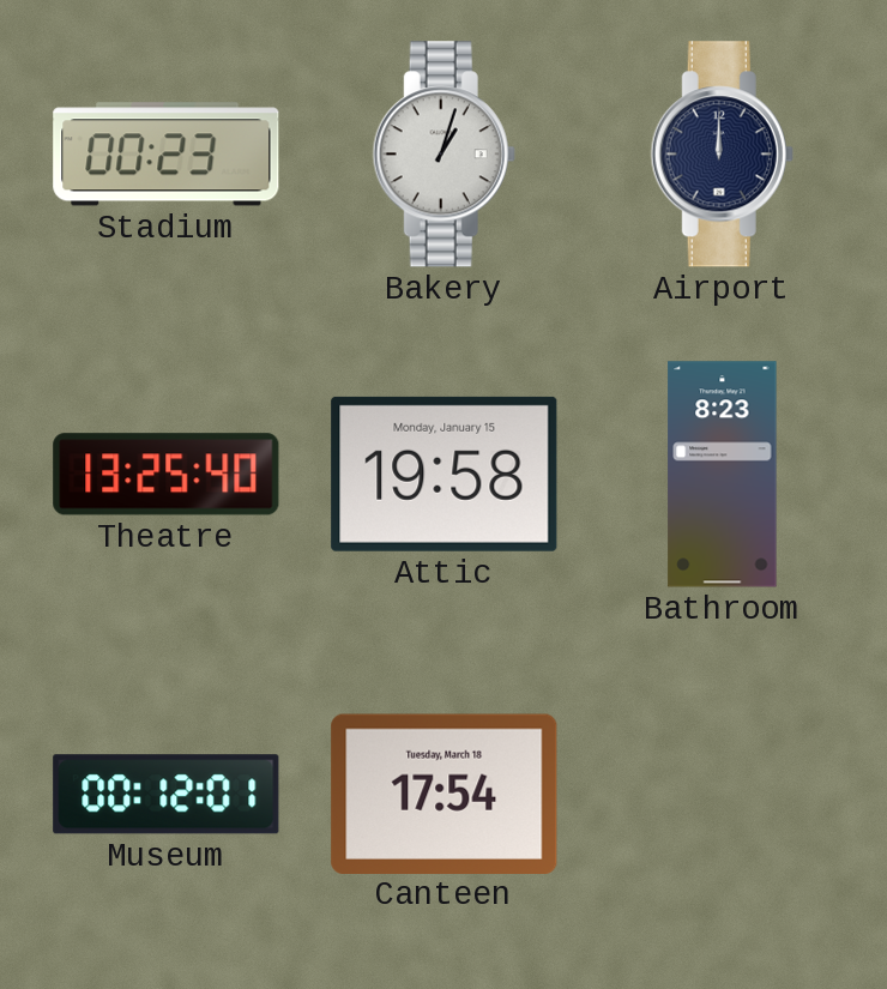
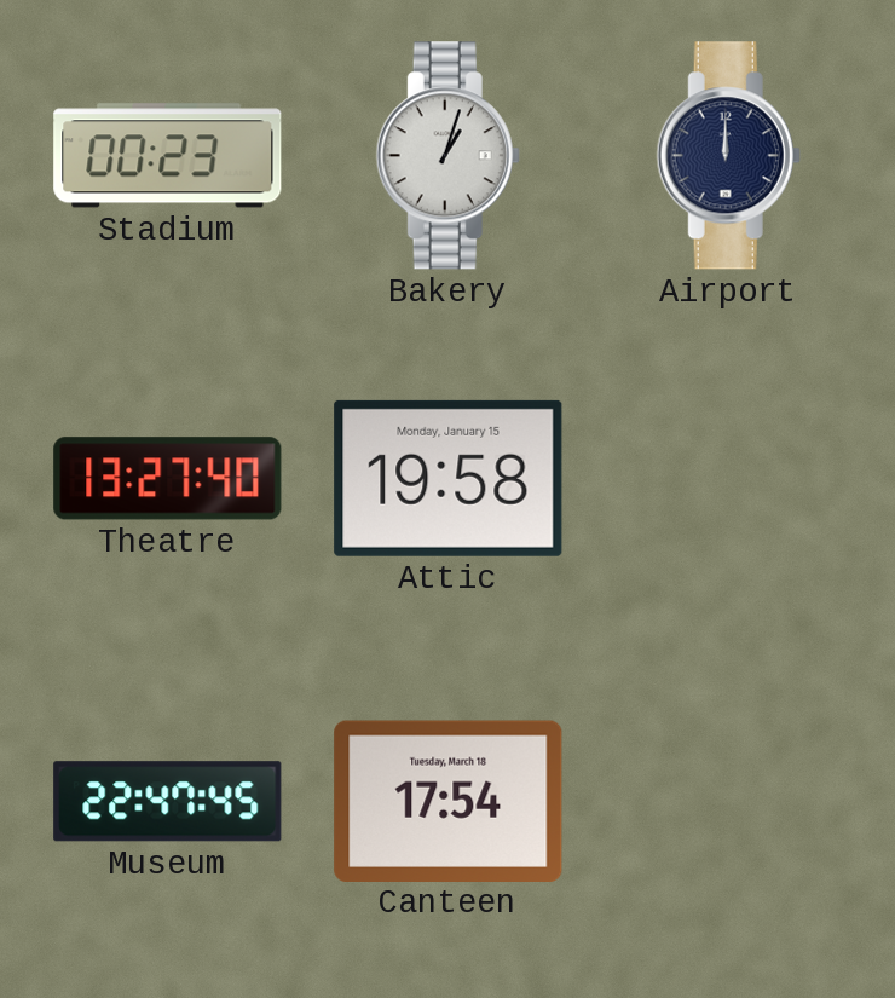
Theatre: 13:25 -> 13:27
Bathroom: 8:23 -> none
Museum: 00:12 -> 22:47
